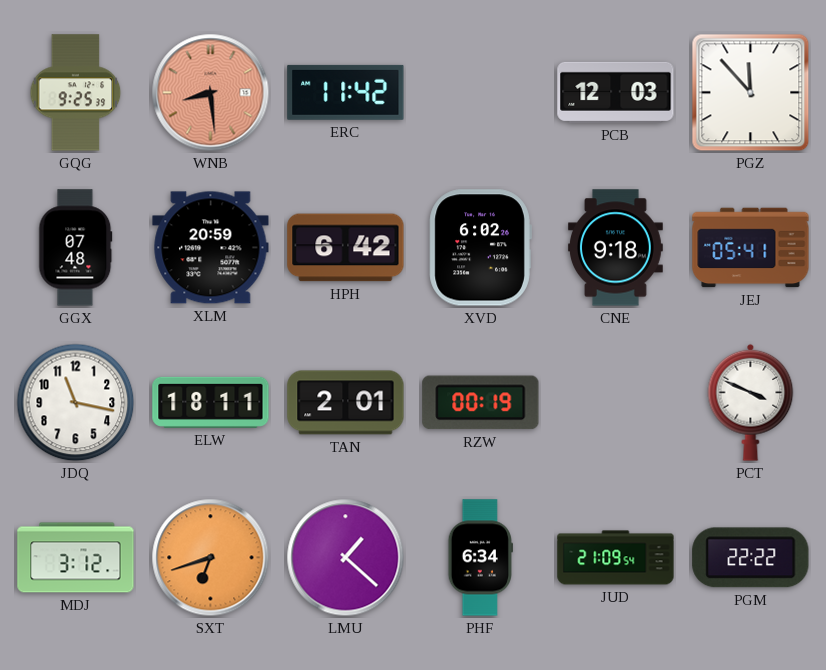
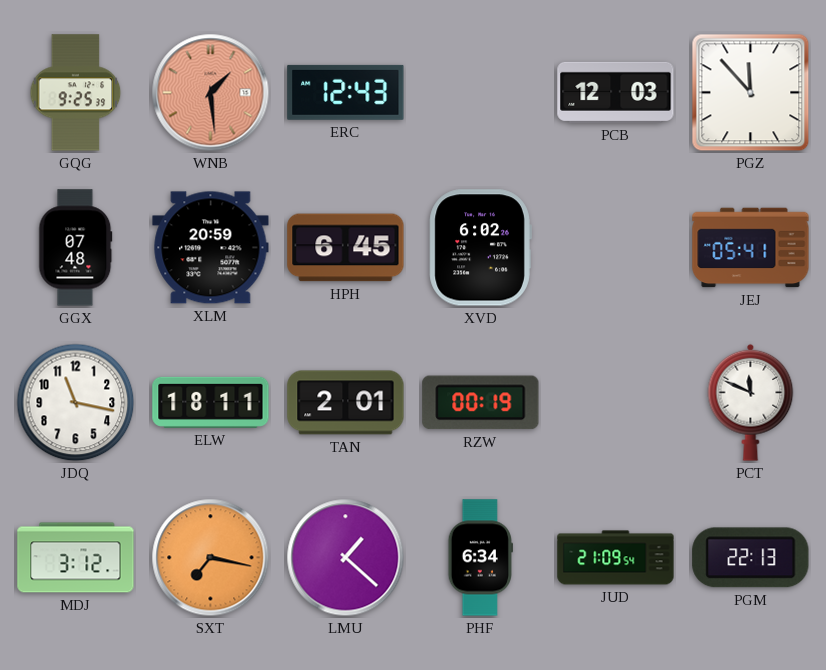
WNB: 8:29 -> 1:29
ERC: 11:42 -> 12:43
HPH: 6:42 -> 6:45
CNE: 9:18 -> none
PCT: 3:49 -> 11:49
SXT: 6:42 -> 7:17
PGM: 22:22 -> 22:13
